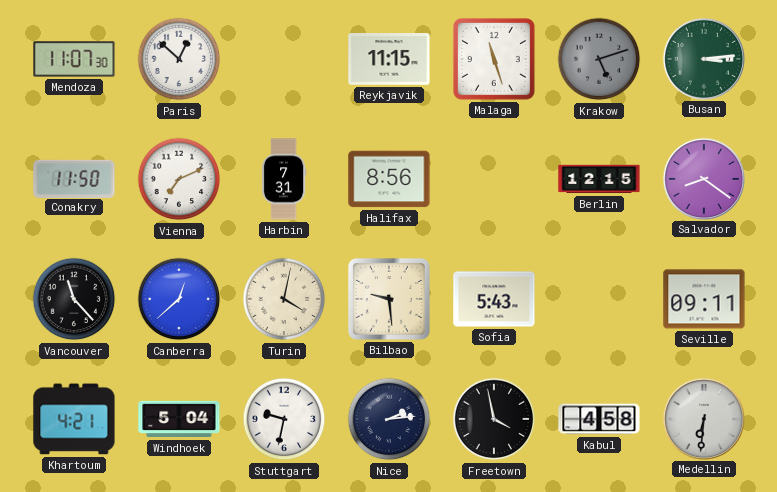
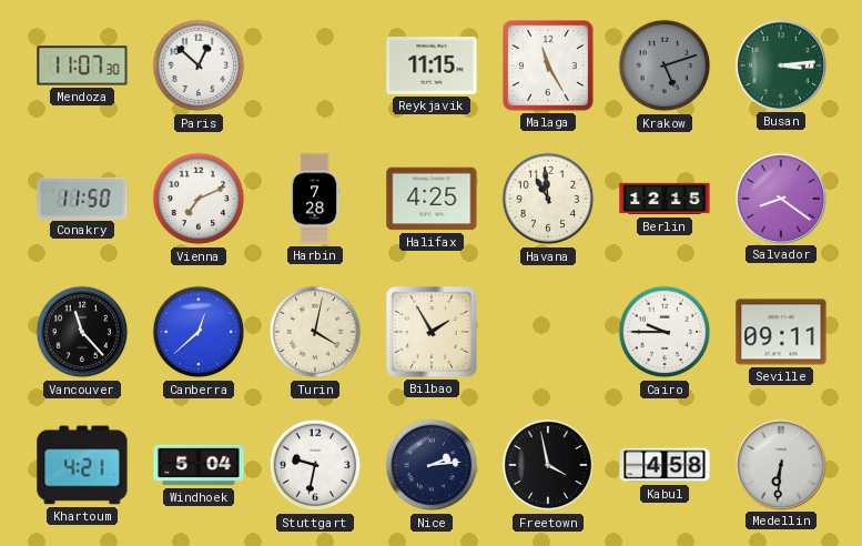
Malaga: 11:27 -> 11:25
Harbin: 7:31 -> 7:28
Halifax: 8:56 -> 4:25
Havana: none -> 10:59
Bilbao: 9:29 -> 1:55
Sofia: 5:43 -> none
Cairo: none -> 9:45
